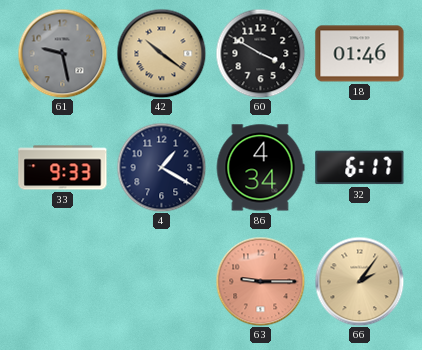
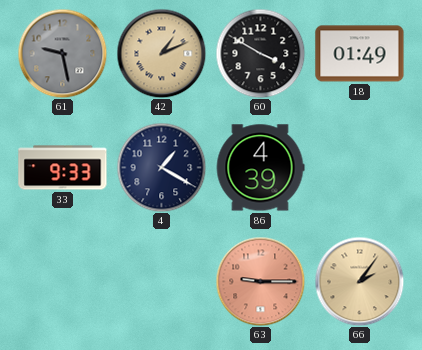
42: 10:21 -> 1:11
18: 01:46 -> 01:49
86: 4:34 -> 4:39
32: 6:17 -> none
